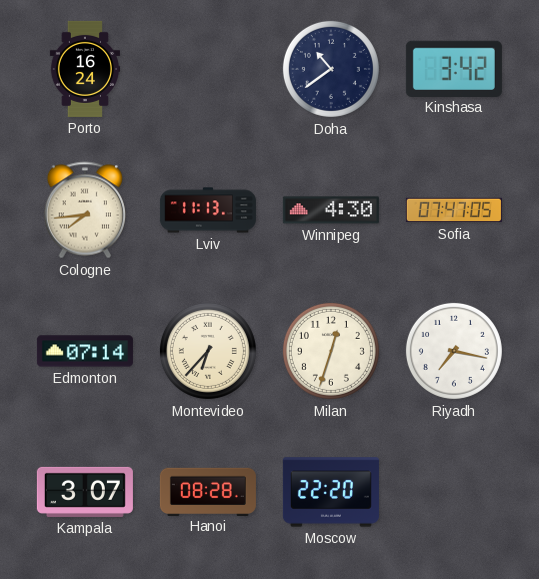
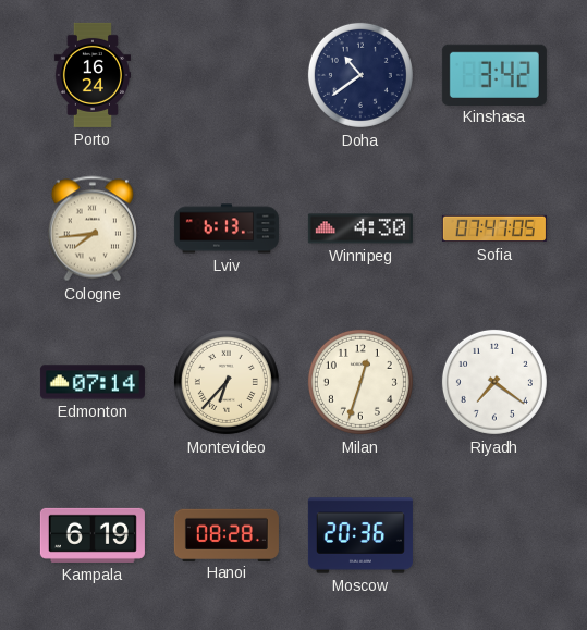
Lviv: 11:13 -> 6:13
Riyadh: 7:17 -> 7:21
Kampala: 3:07 -> 6:19
Moscow: 22:20 -> 20:36
